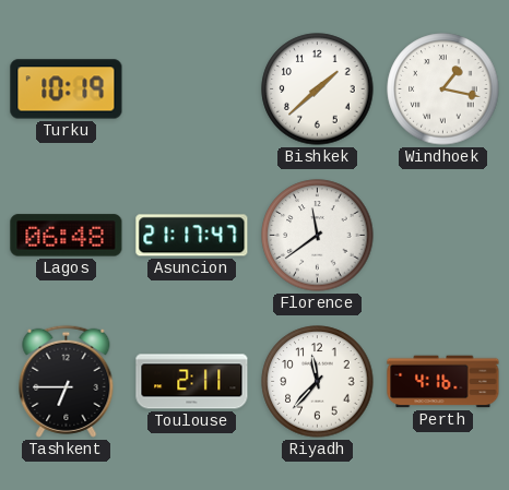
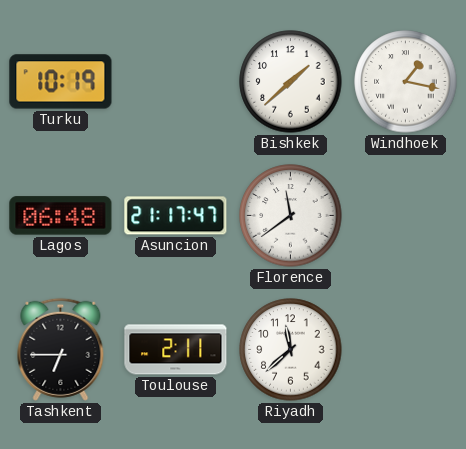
Riyadh: 11:37 -> 11:38
Perth: 4:16 -> none
